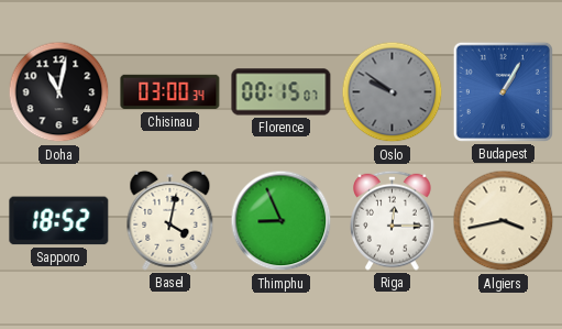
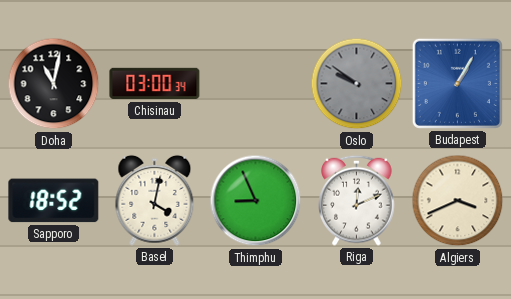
Florence: 00:15 -> none
Riga: 12:15 -> 12:11
Algiers: 3:43 -> 3:41
